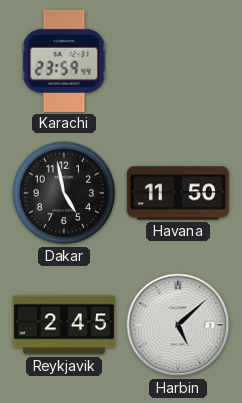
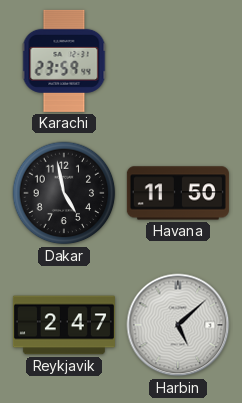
Reykjavik: 2:45 -> 2:47
